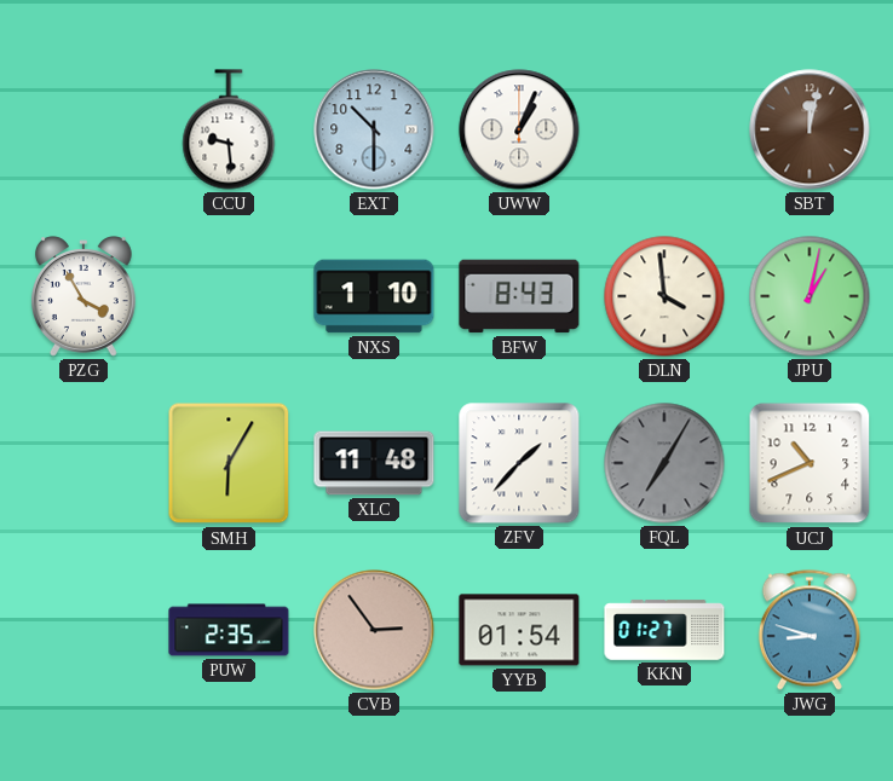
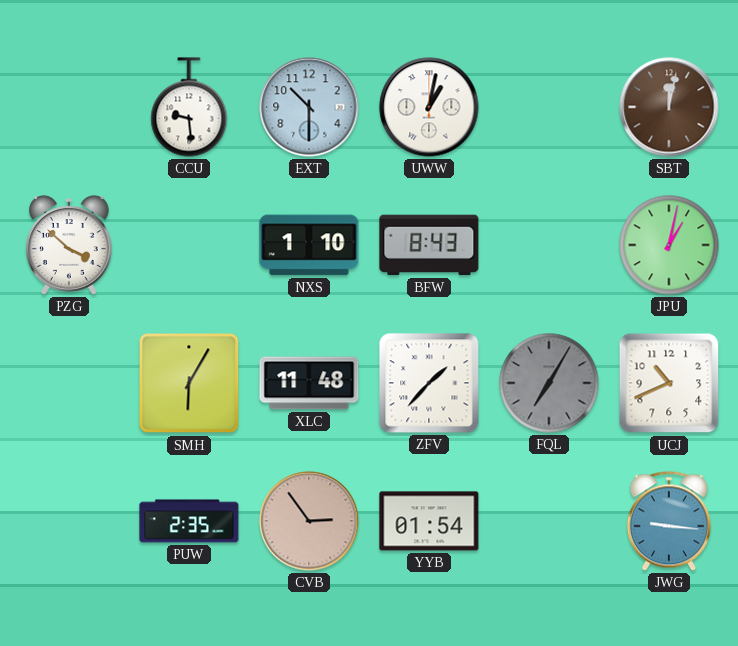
UWW: 1:04 -> 1:02
PZG: 3:55 -> 3:52
DLN: 3:59 -> none
KKN: 01:27 -> none
JWG: 8:48 -> 9:16
